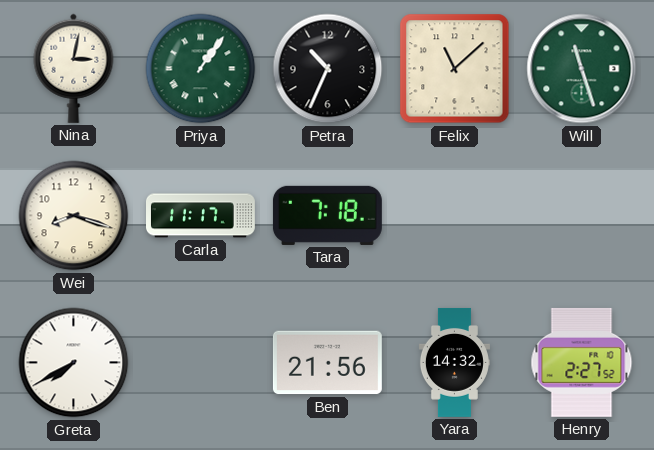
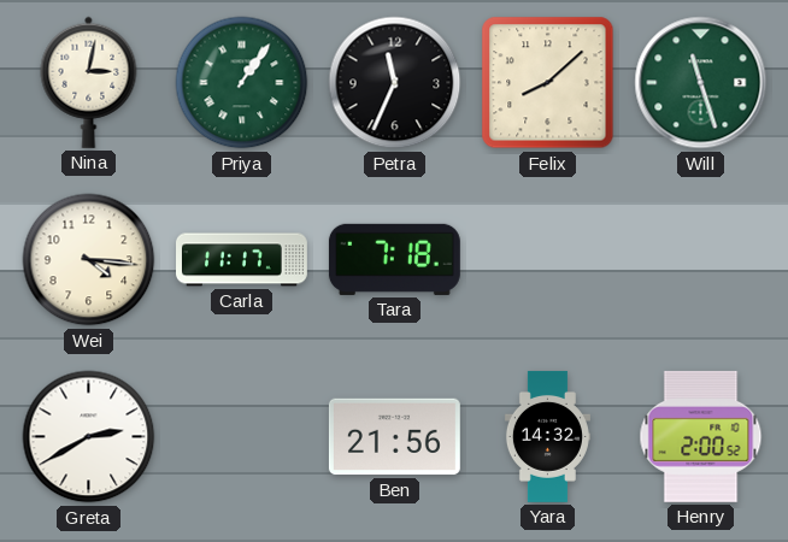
Petra: 10:34 -> 11:34
Felix: 11:08 -> 8:08
Wei: 8:18 -> 4:16
Greta: 7:40 -> 2:40
Henry: 2:27 -> 2:00
